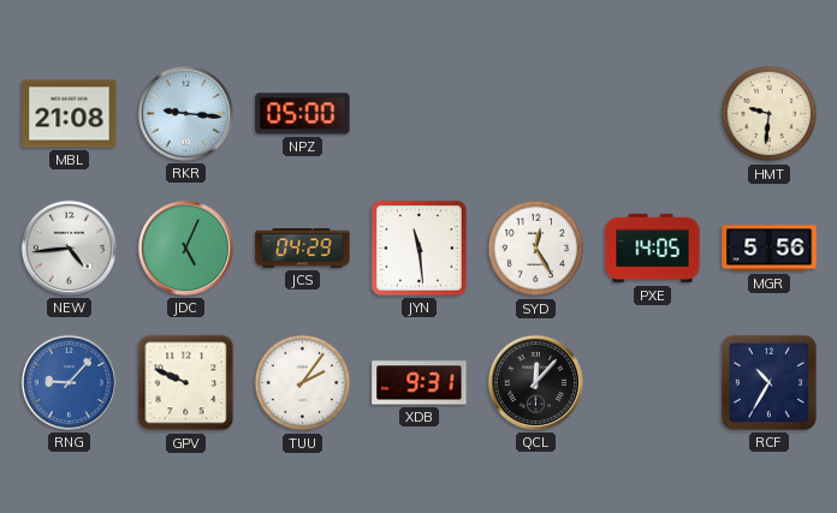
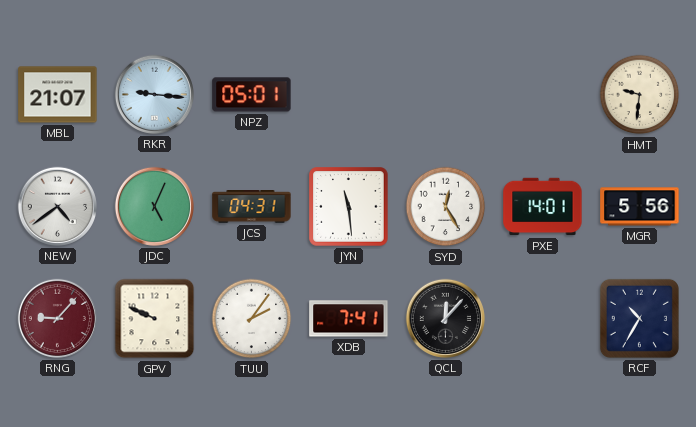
MBL: 21:08 -> 21:07
NPZ: 05:00 -> 05:01
NEW: 4:44 -> 4:39
JCS: 04:29 -> 04:31
PXE: 14:05 -> 14:01
RNG dial: blue -> burgundy
XDB: 9:31 -> 7:41
